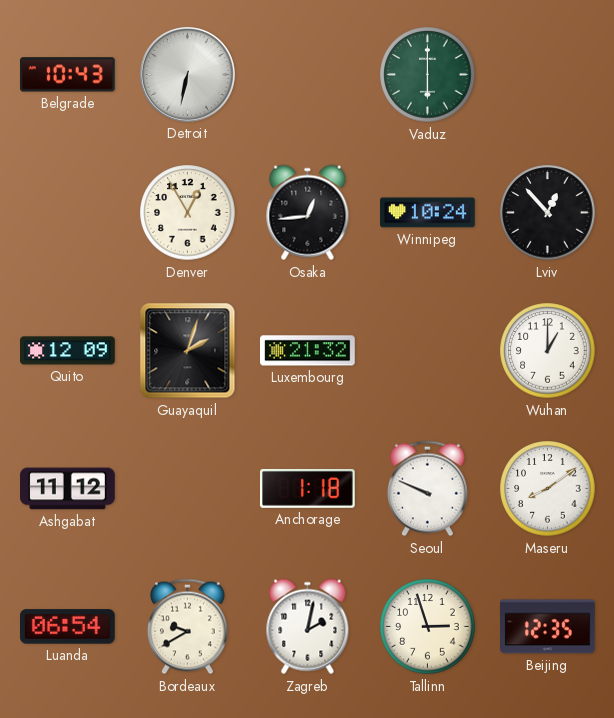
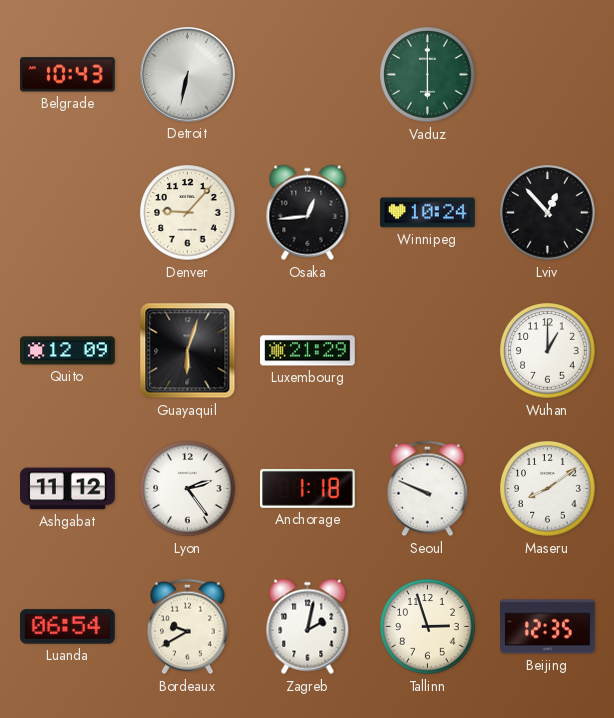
Denver: 12:55 -> 9:07
Guayaquil: 2:03 -> 6:03
Luxembourg: 21:32 -> 21:29
Lyon: none -> 2:24
